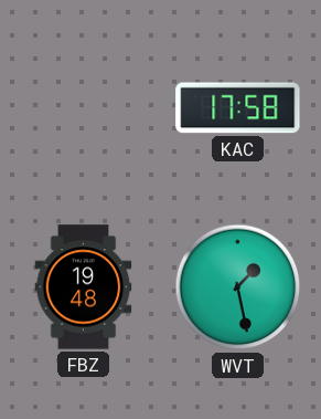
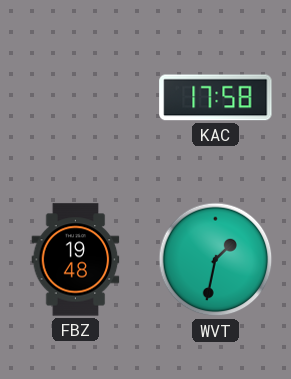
WVT: 1:28 -> 1:32
